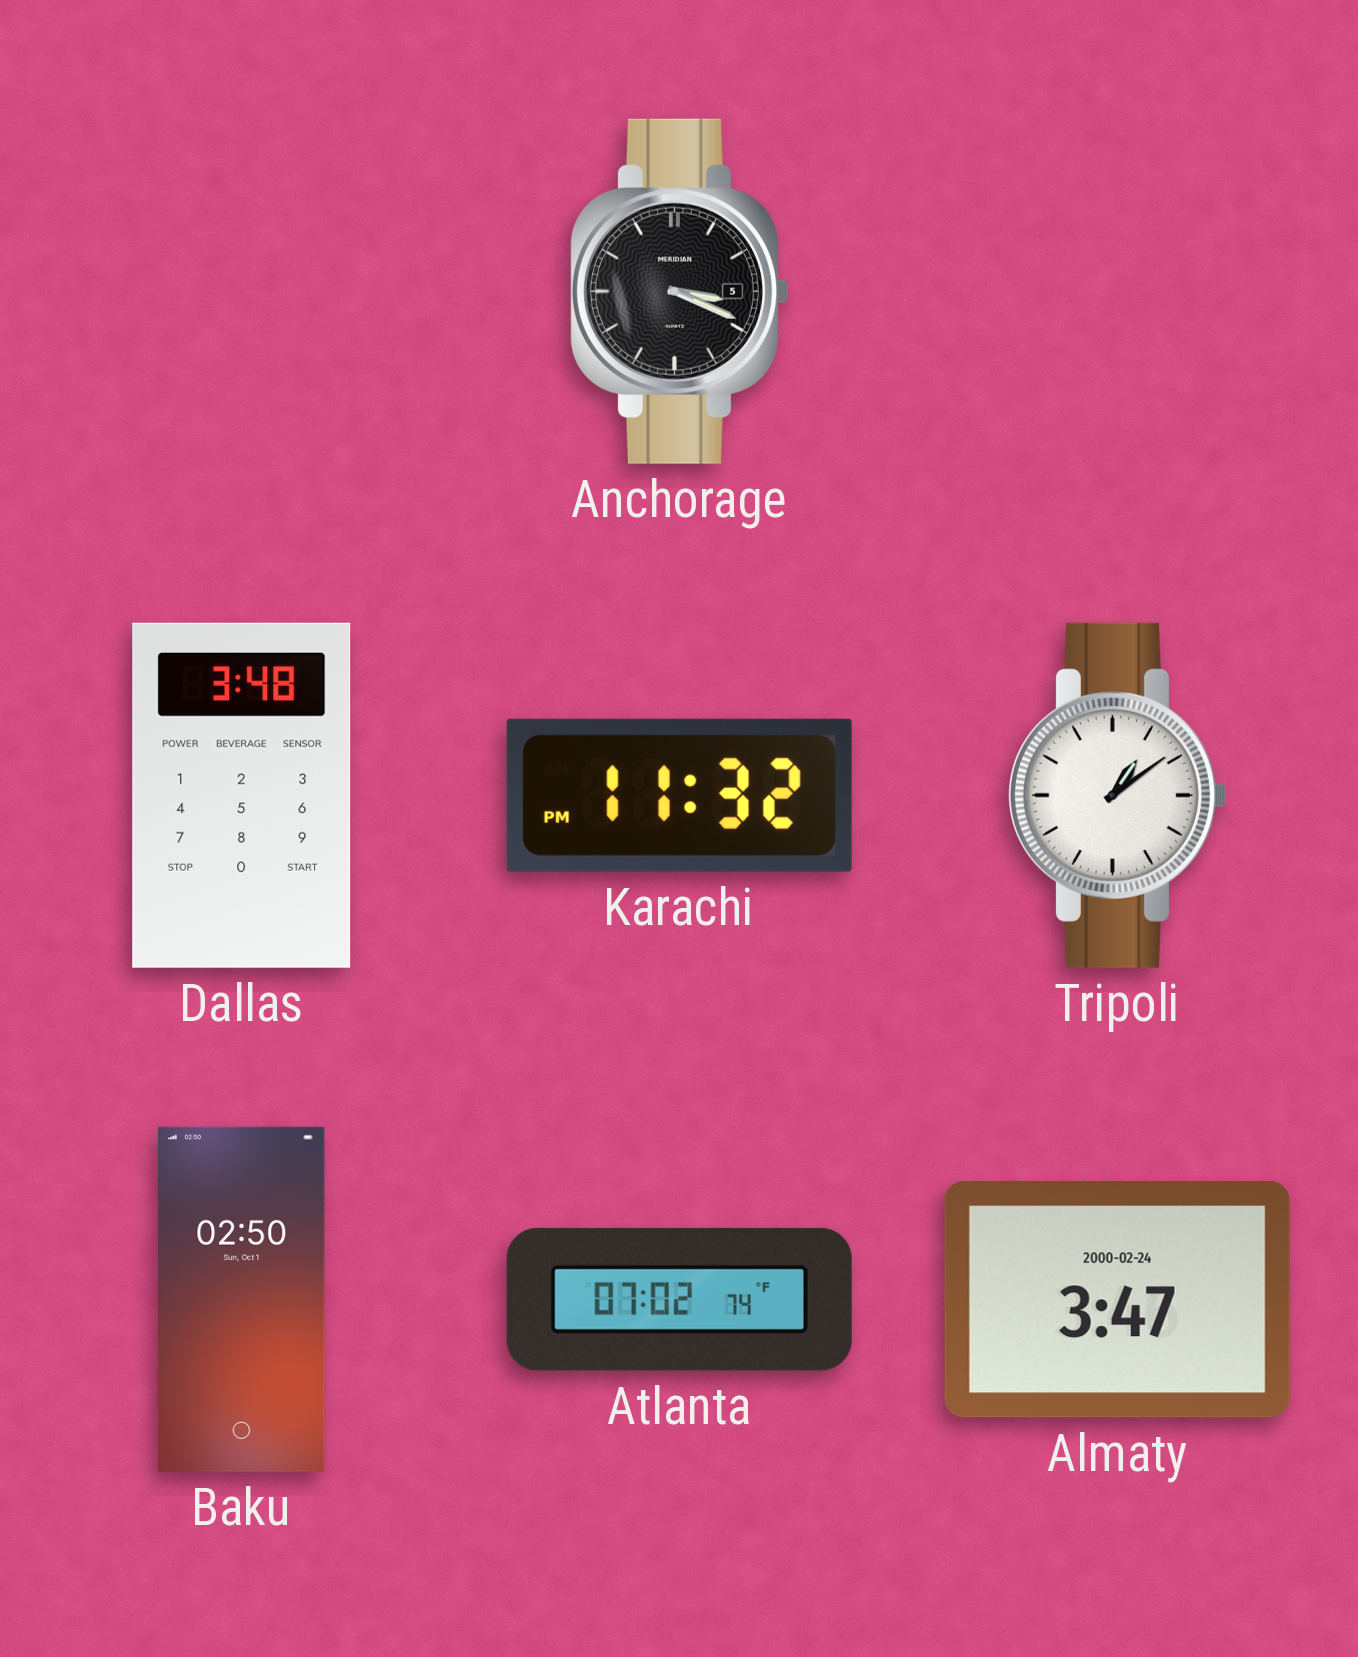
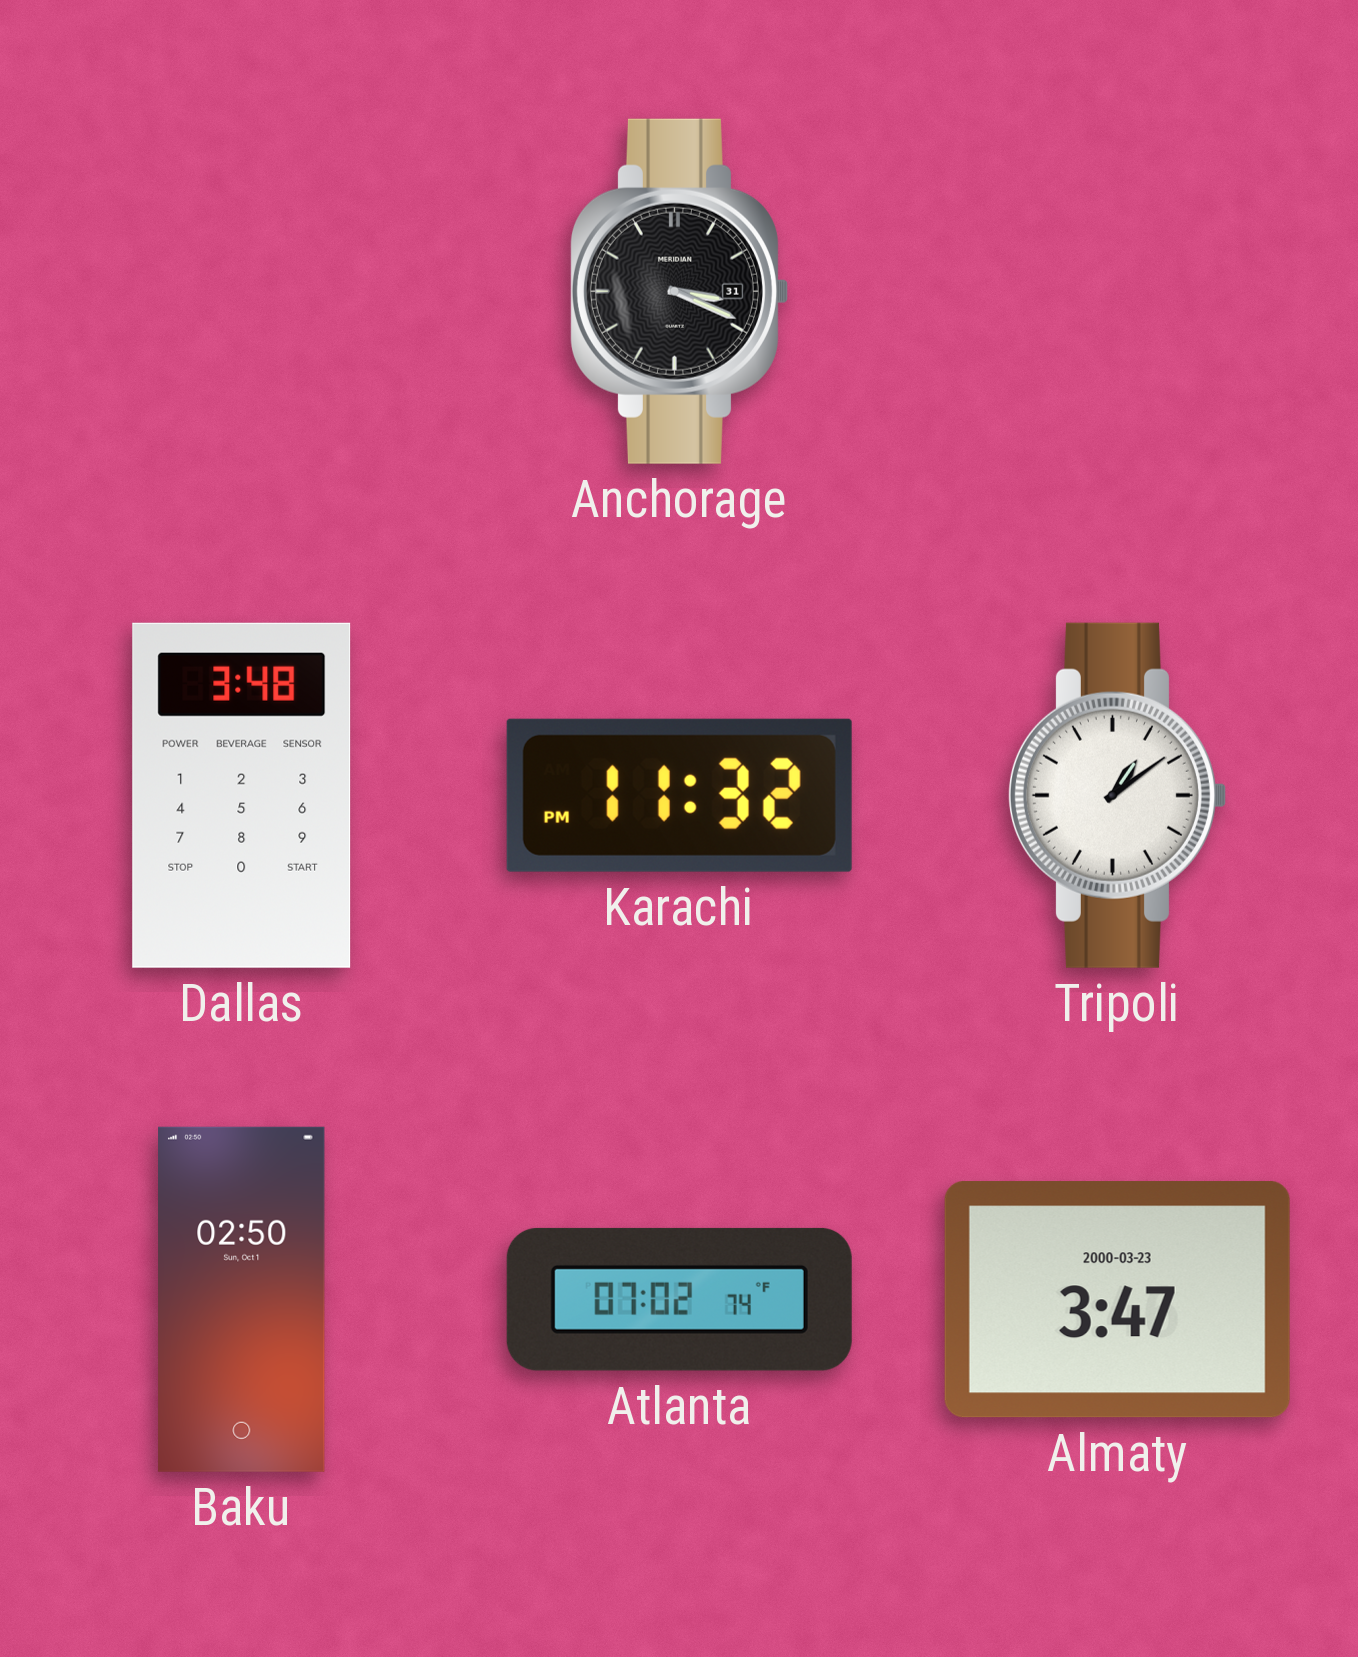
Anchorage date: 5 -> 31
Almaty date: 2000-02-24 -> 2000-03-23
